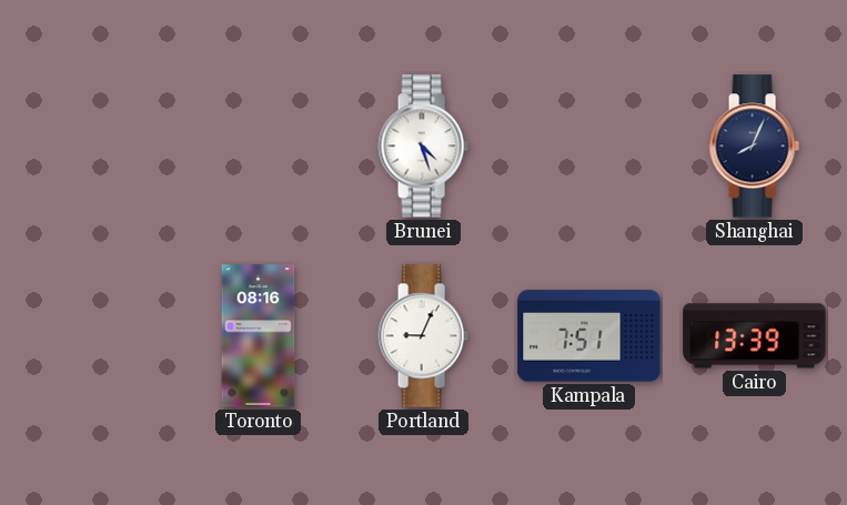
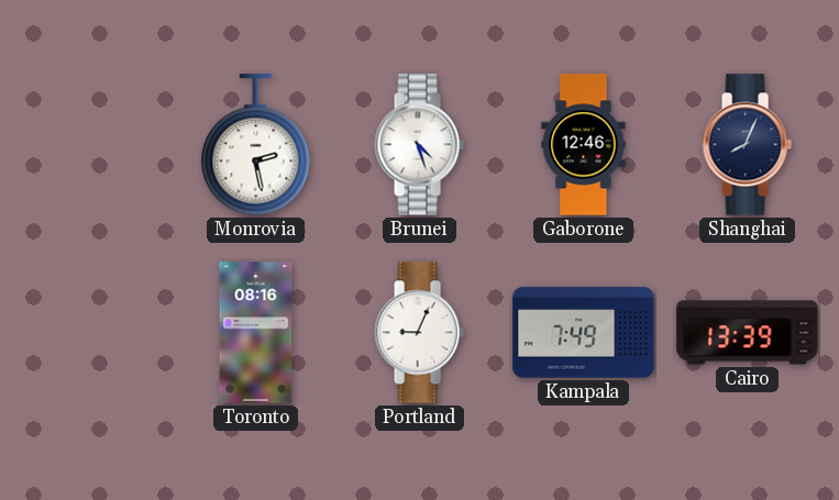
Monrovia: none -> 2:28
Gaborone: none -> 12:46
Kampala: 7:51 -> 7:49
